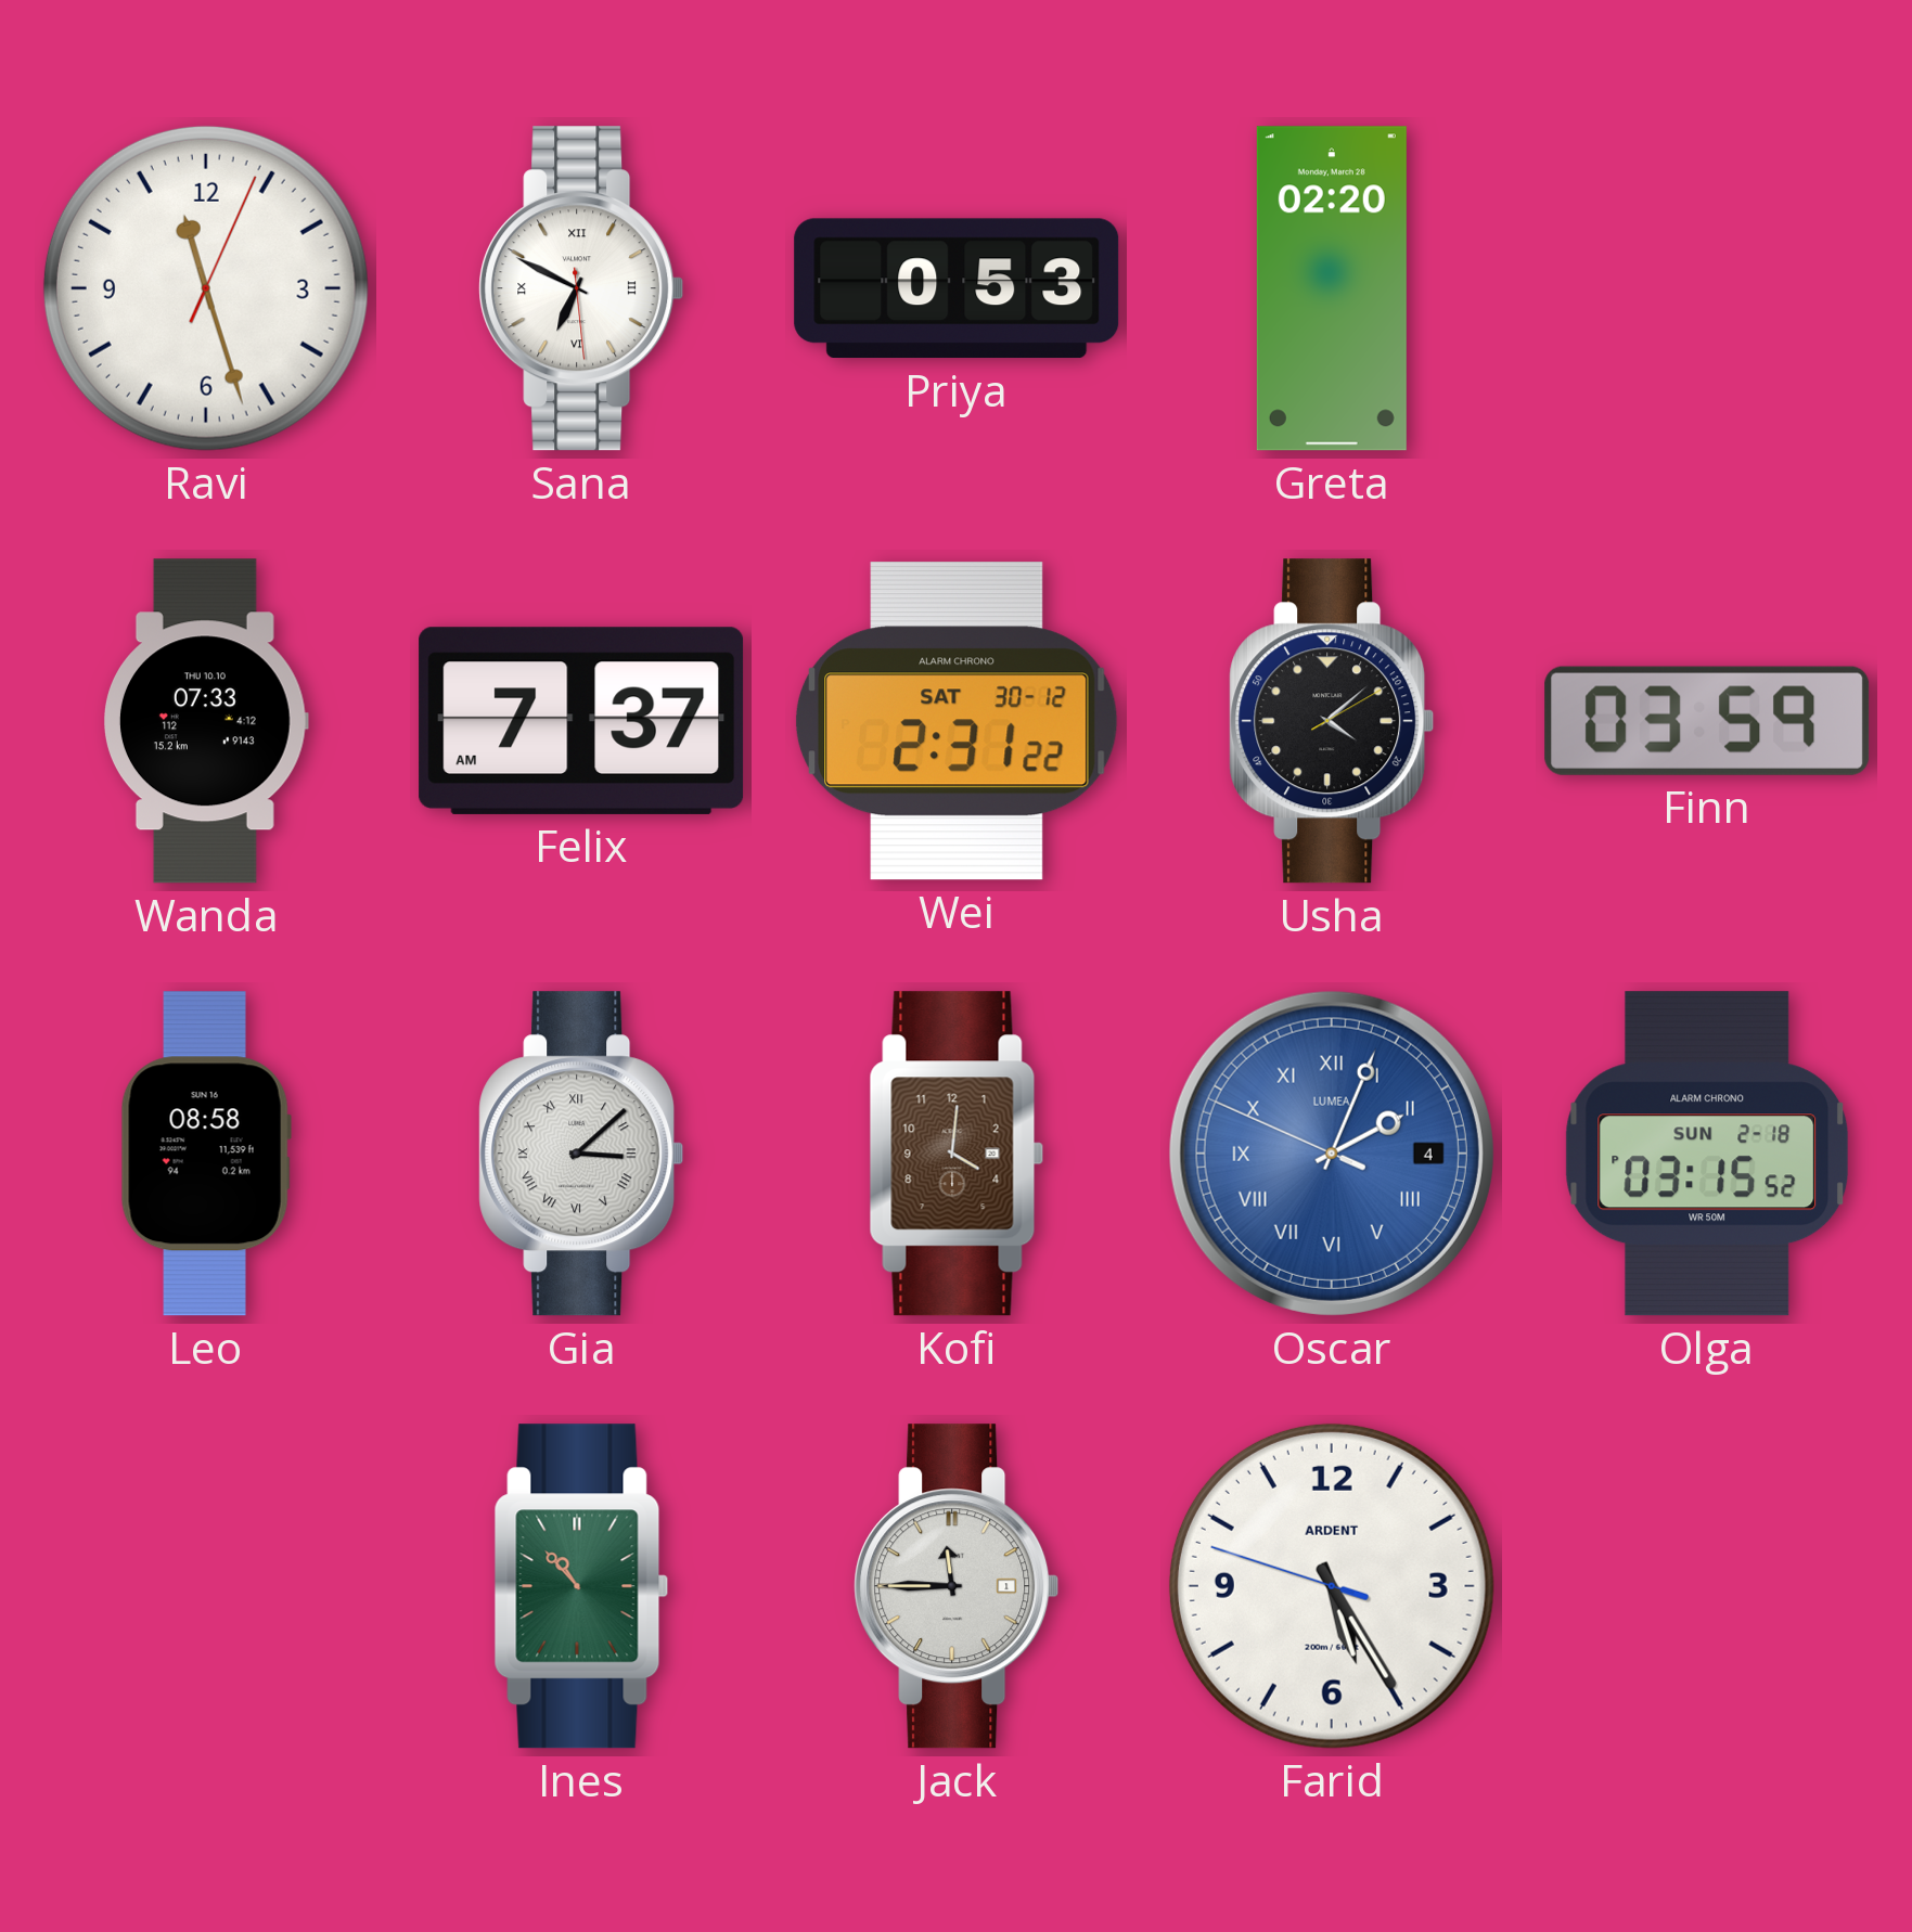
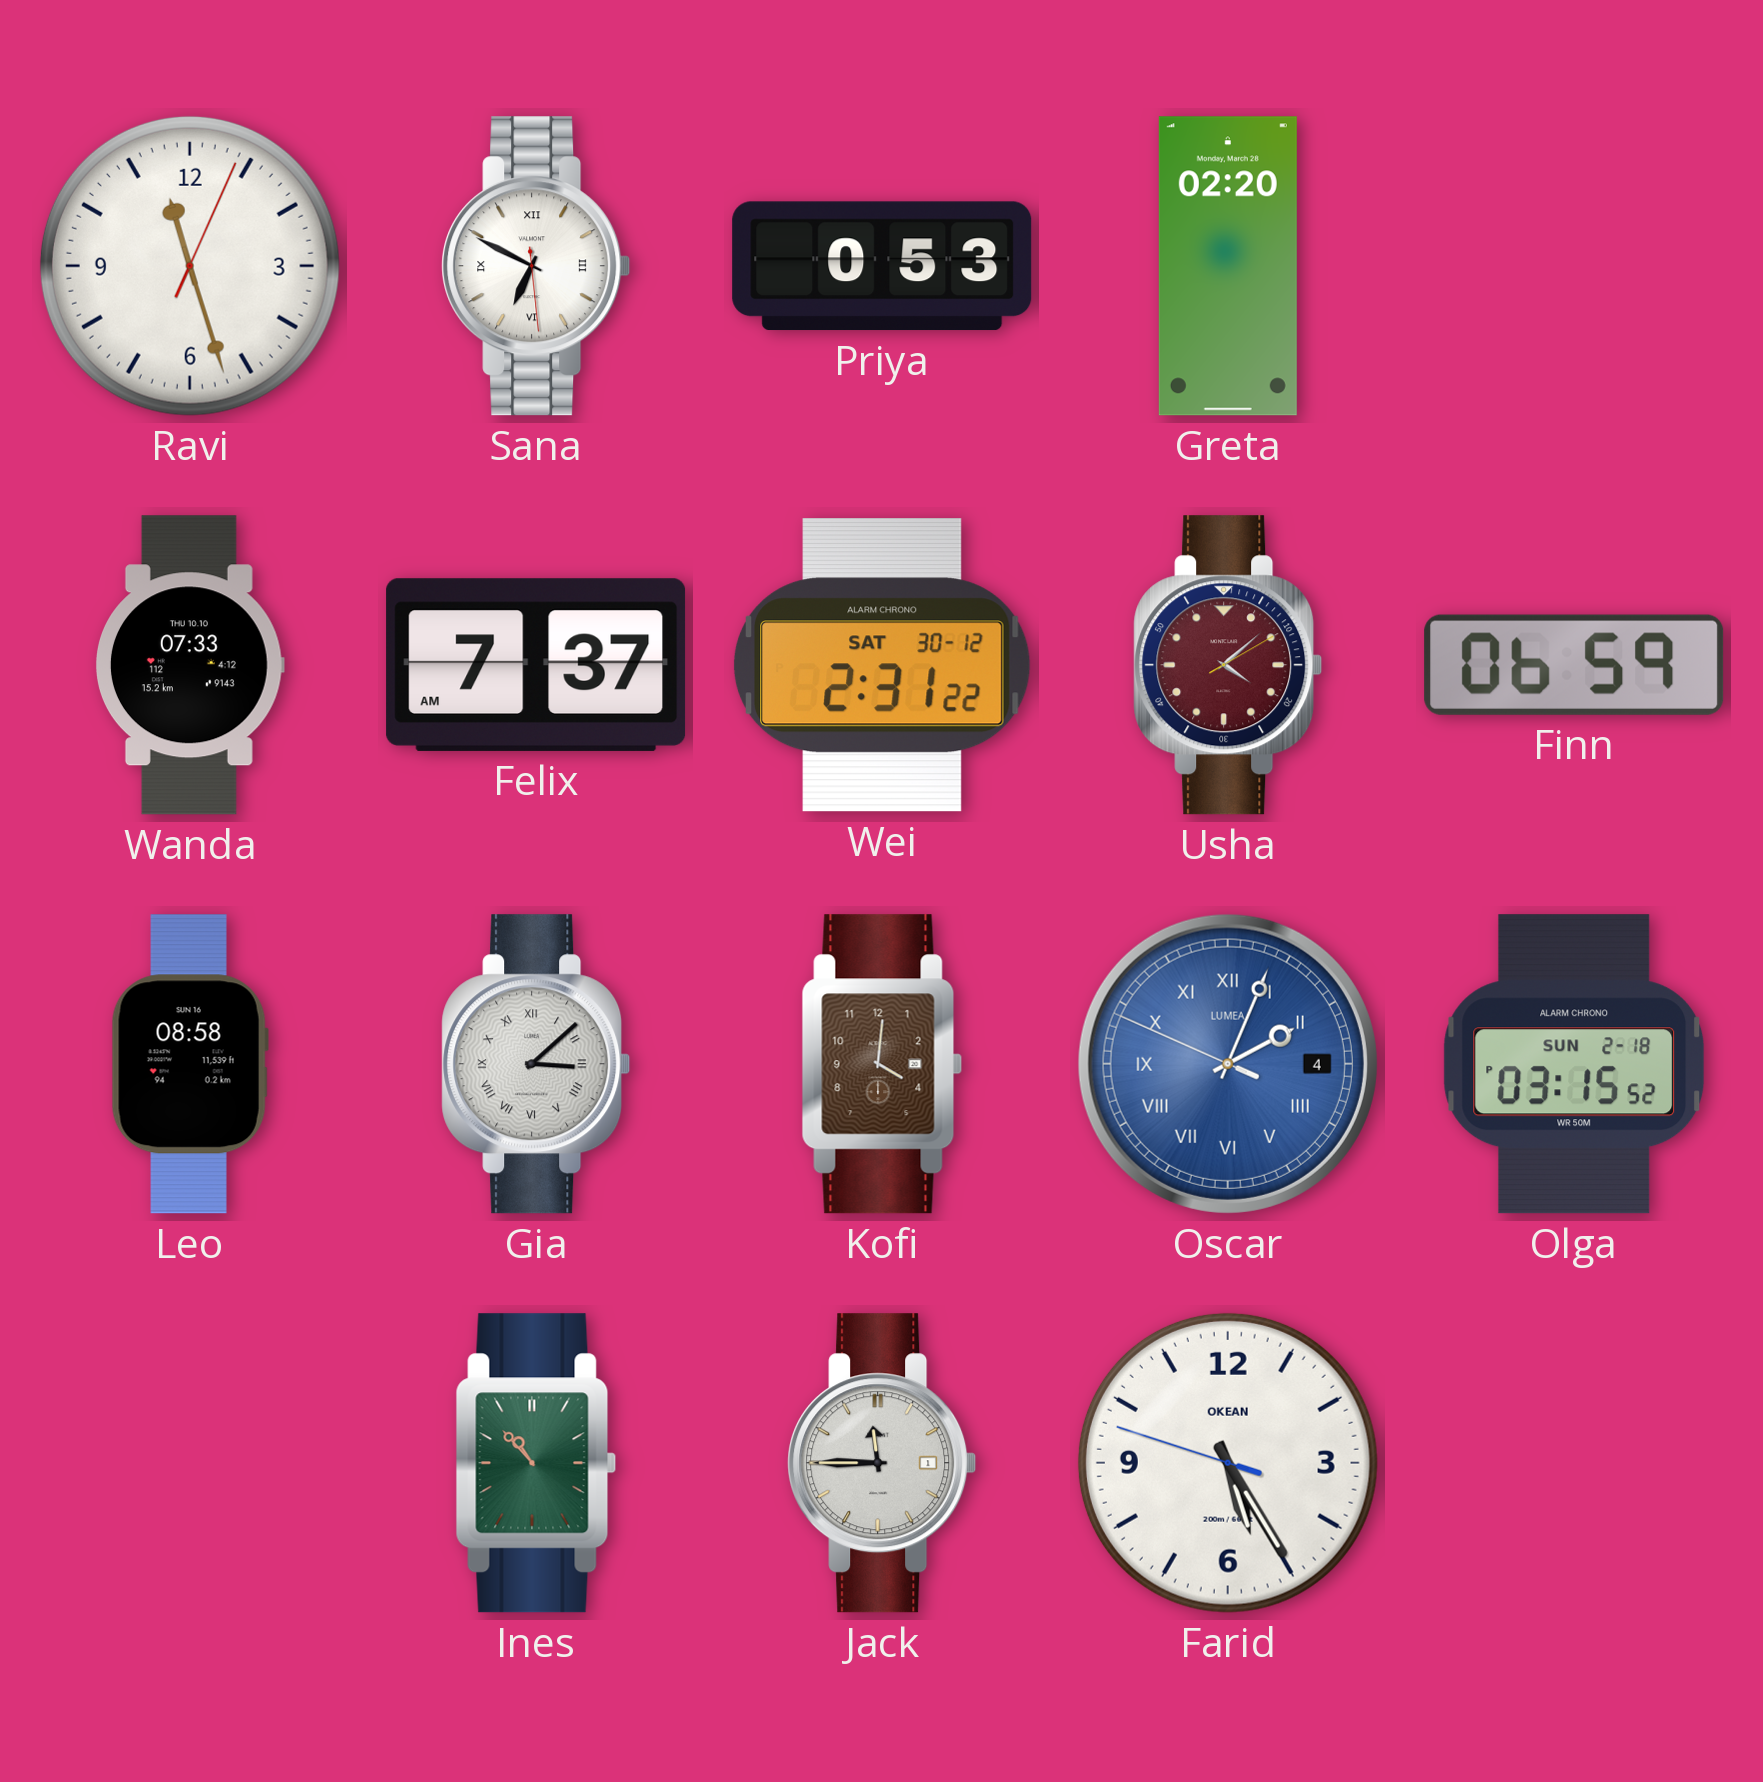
Usha dial: black -> burgundy
Finn: 03:59 -> 06:59
Farid brand: ARDENT -> OKEAN
